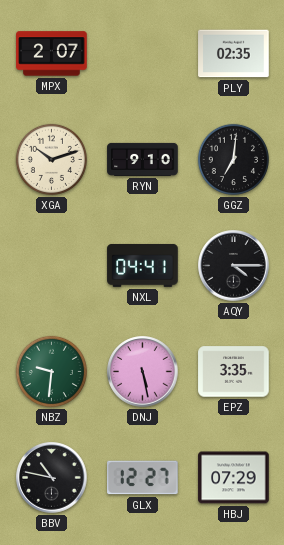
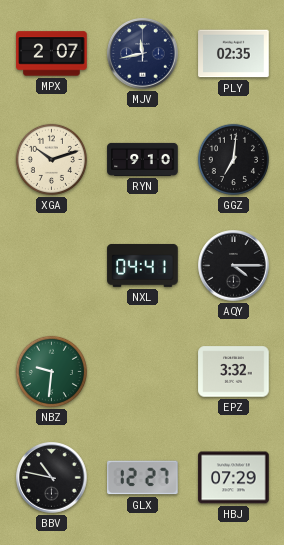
MJV: none -> 11:43
DNJ: 5:28 -> none
EPZ: 3:35 -> 3:32
